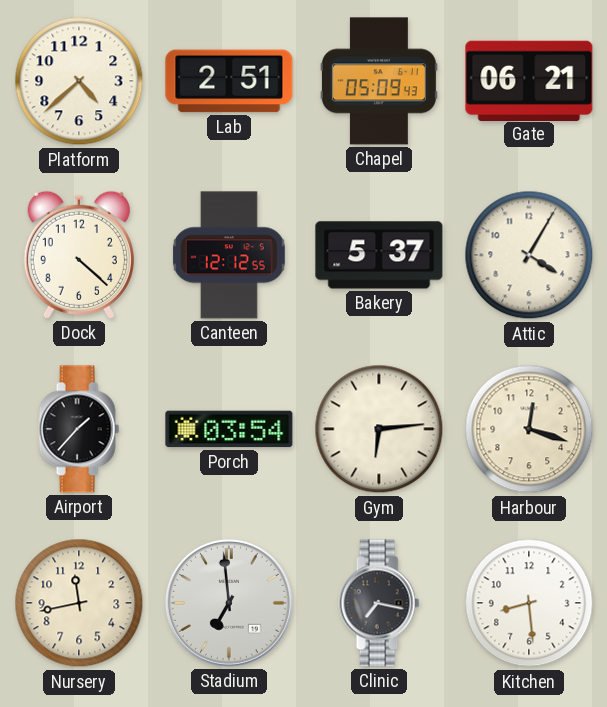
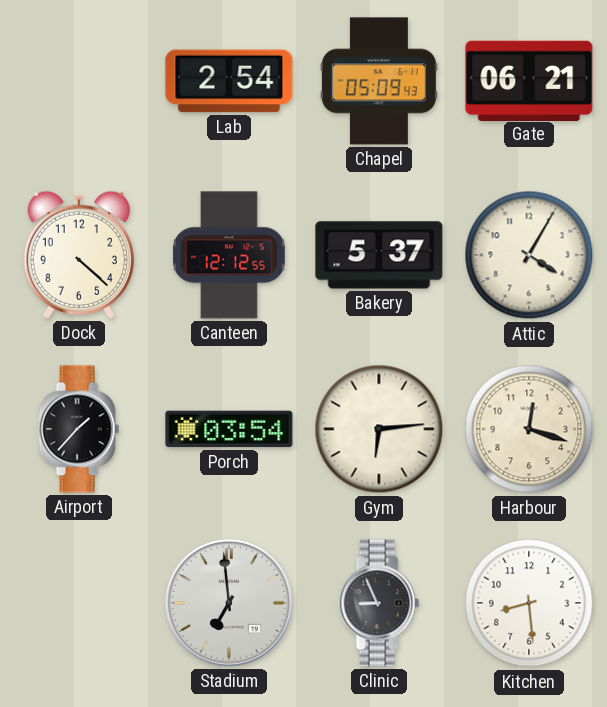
Platform: 4:38 -> none
Lab: 2:51 -> 2:54
Nursery: 11:43 -> none
Clinic: 7:17 -> 8:56
